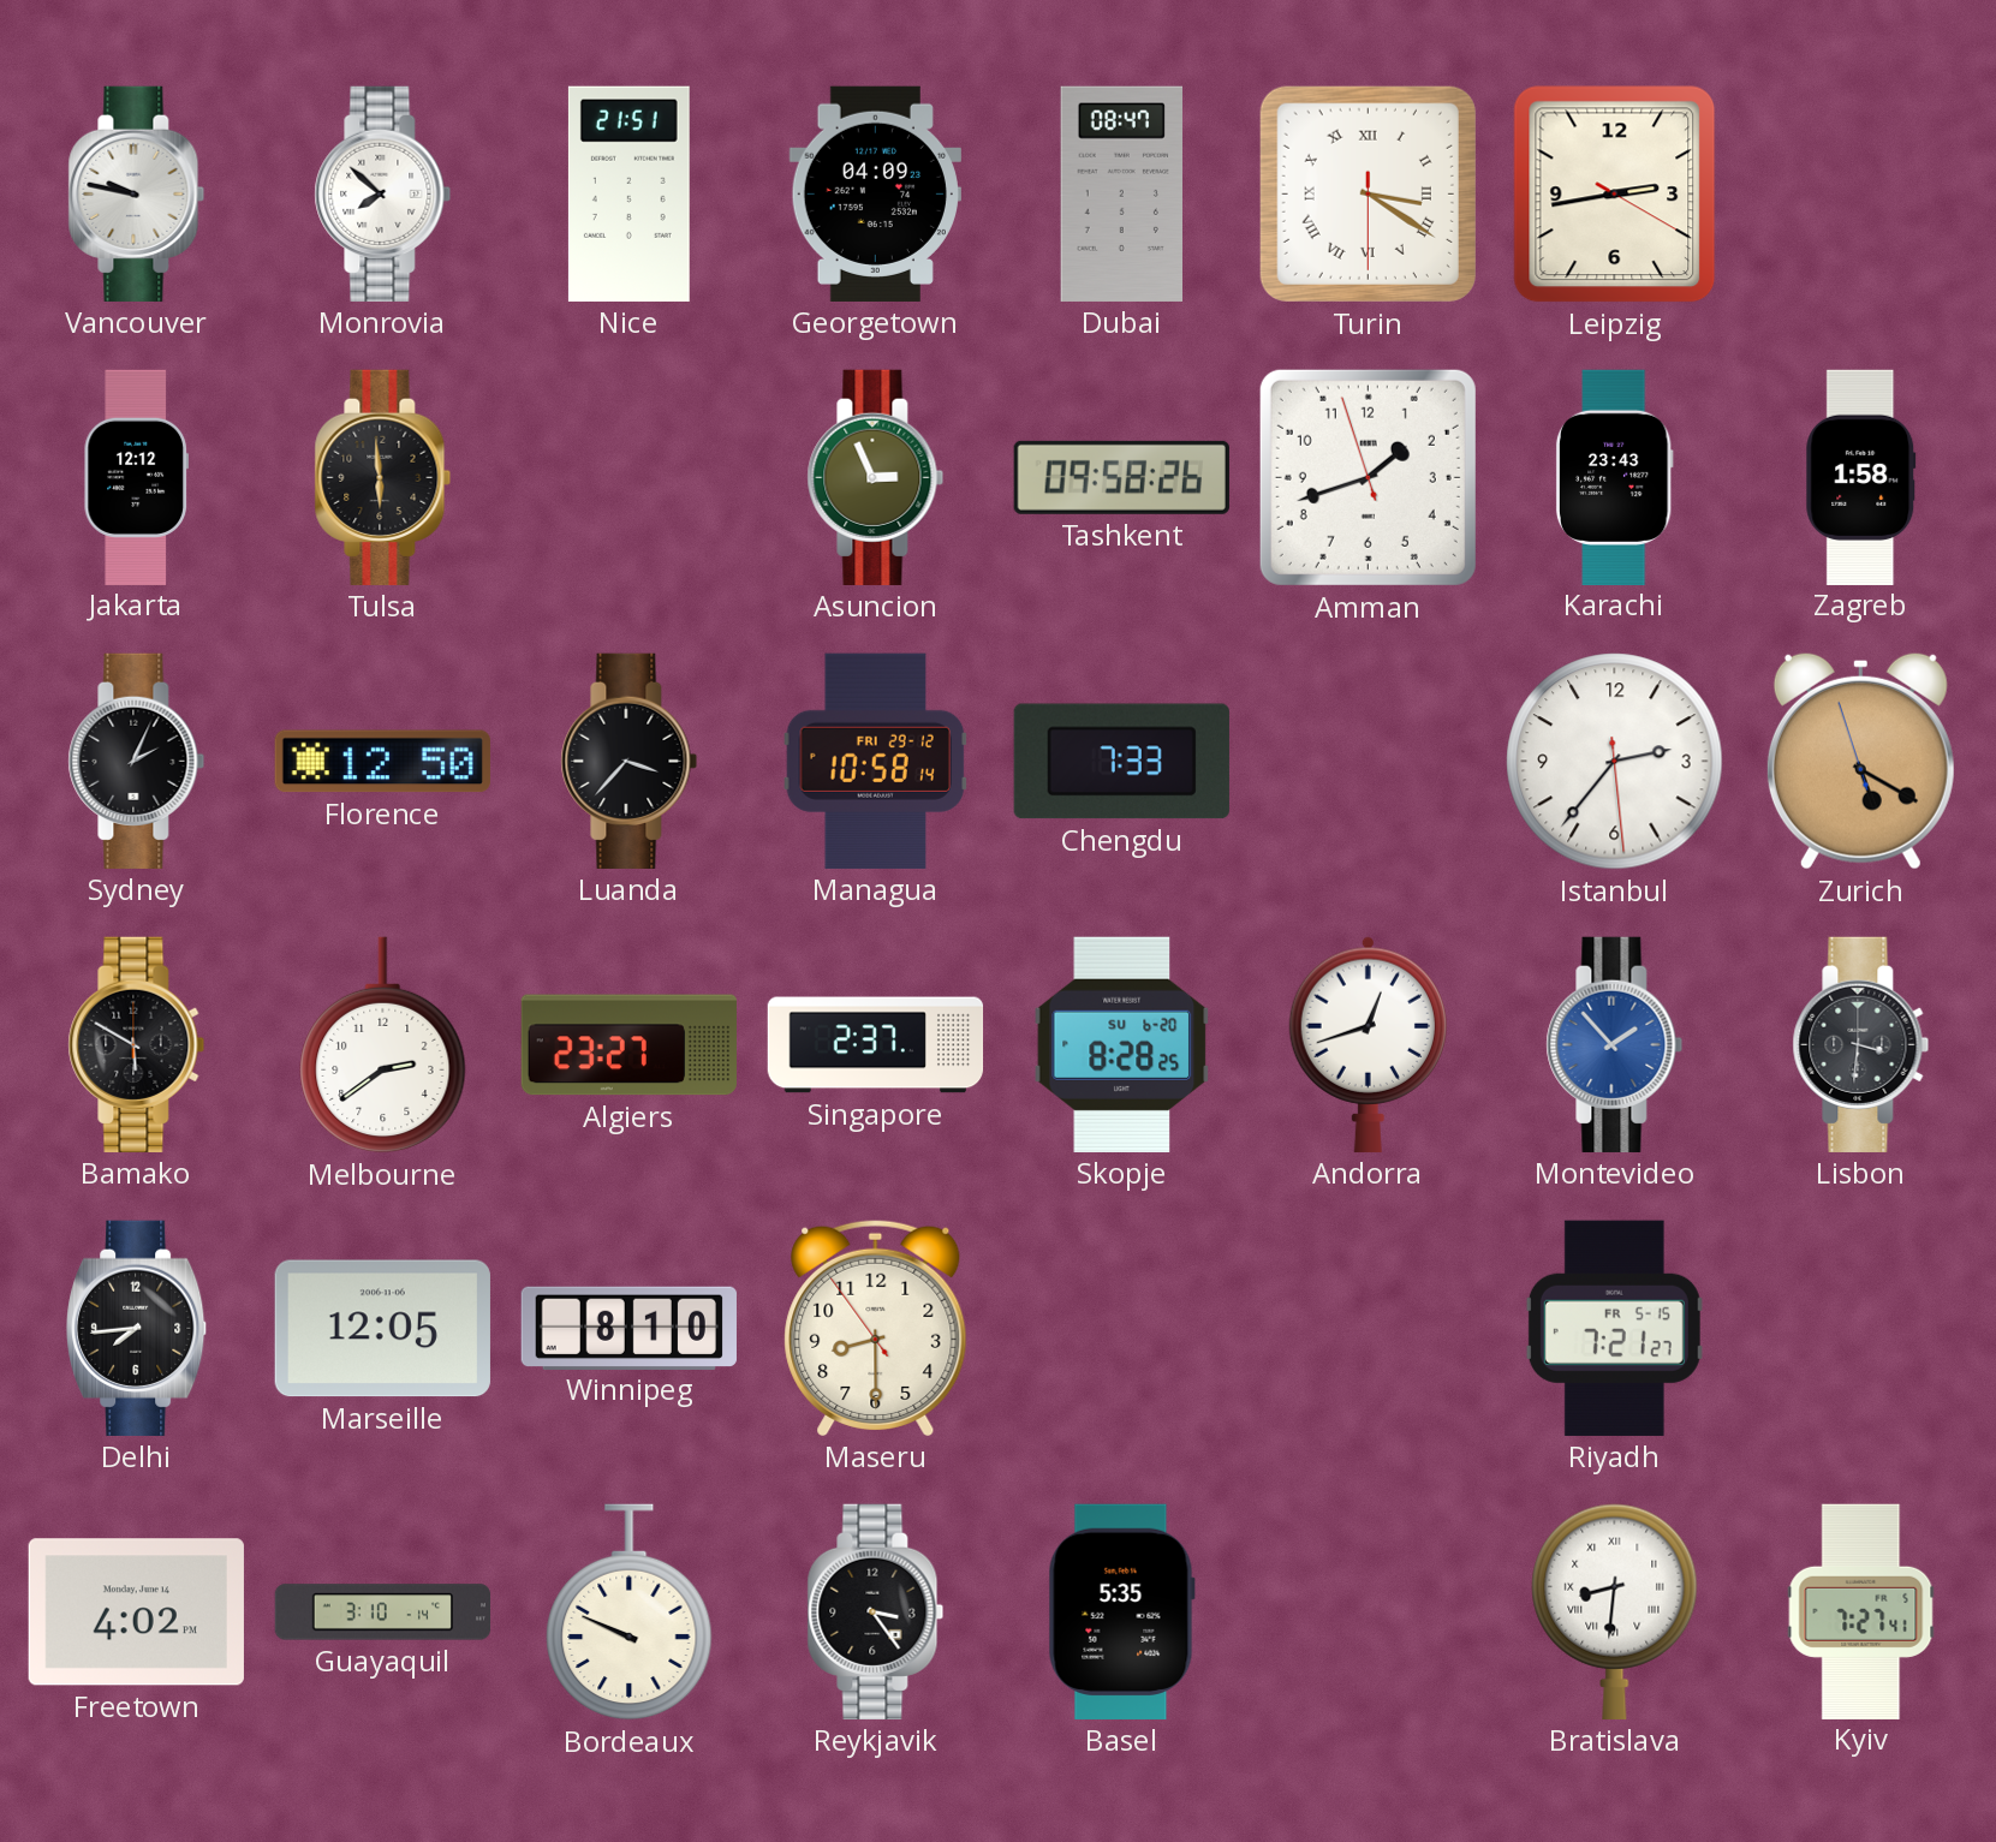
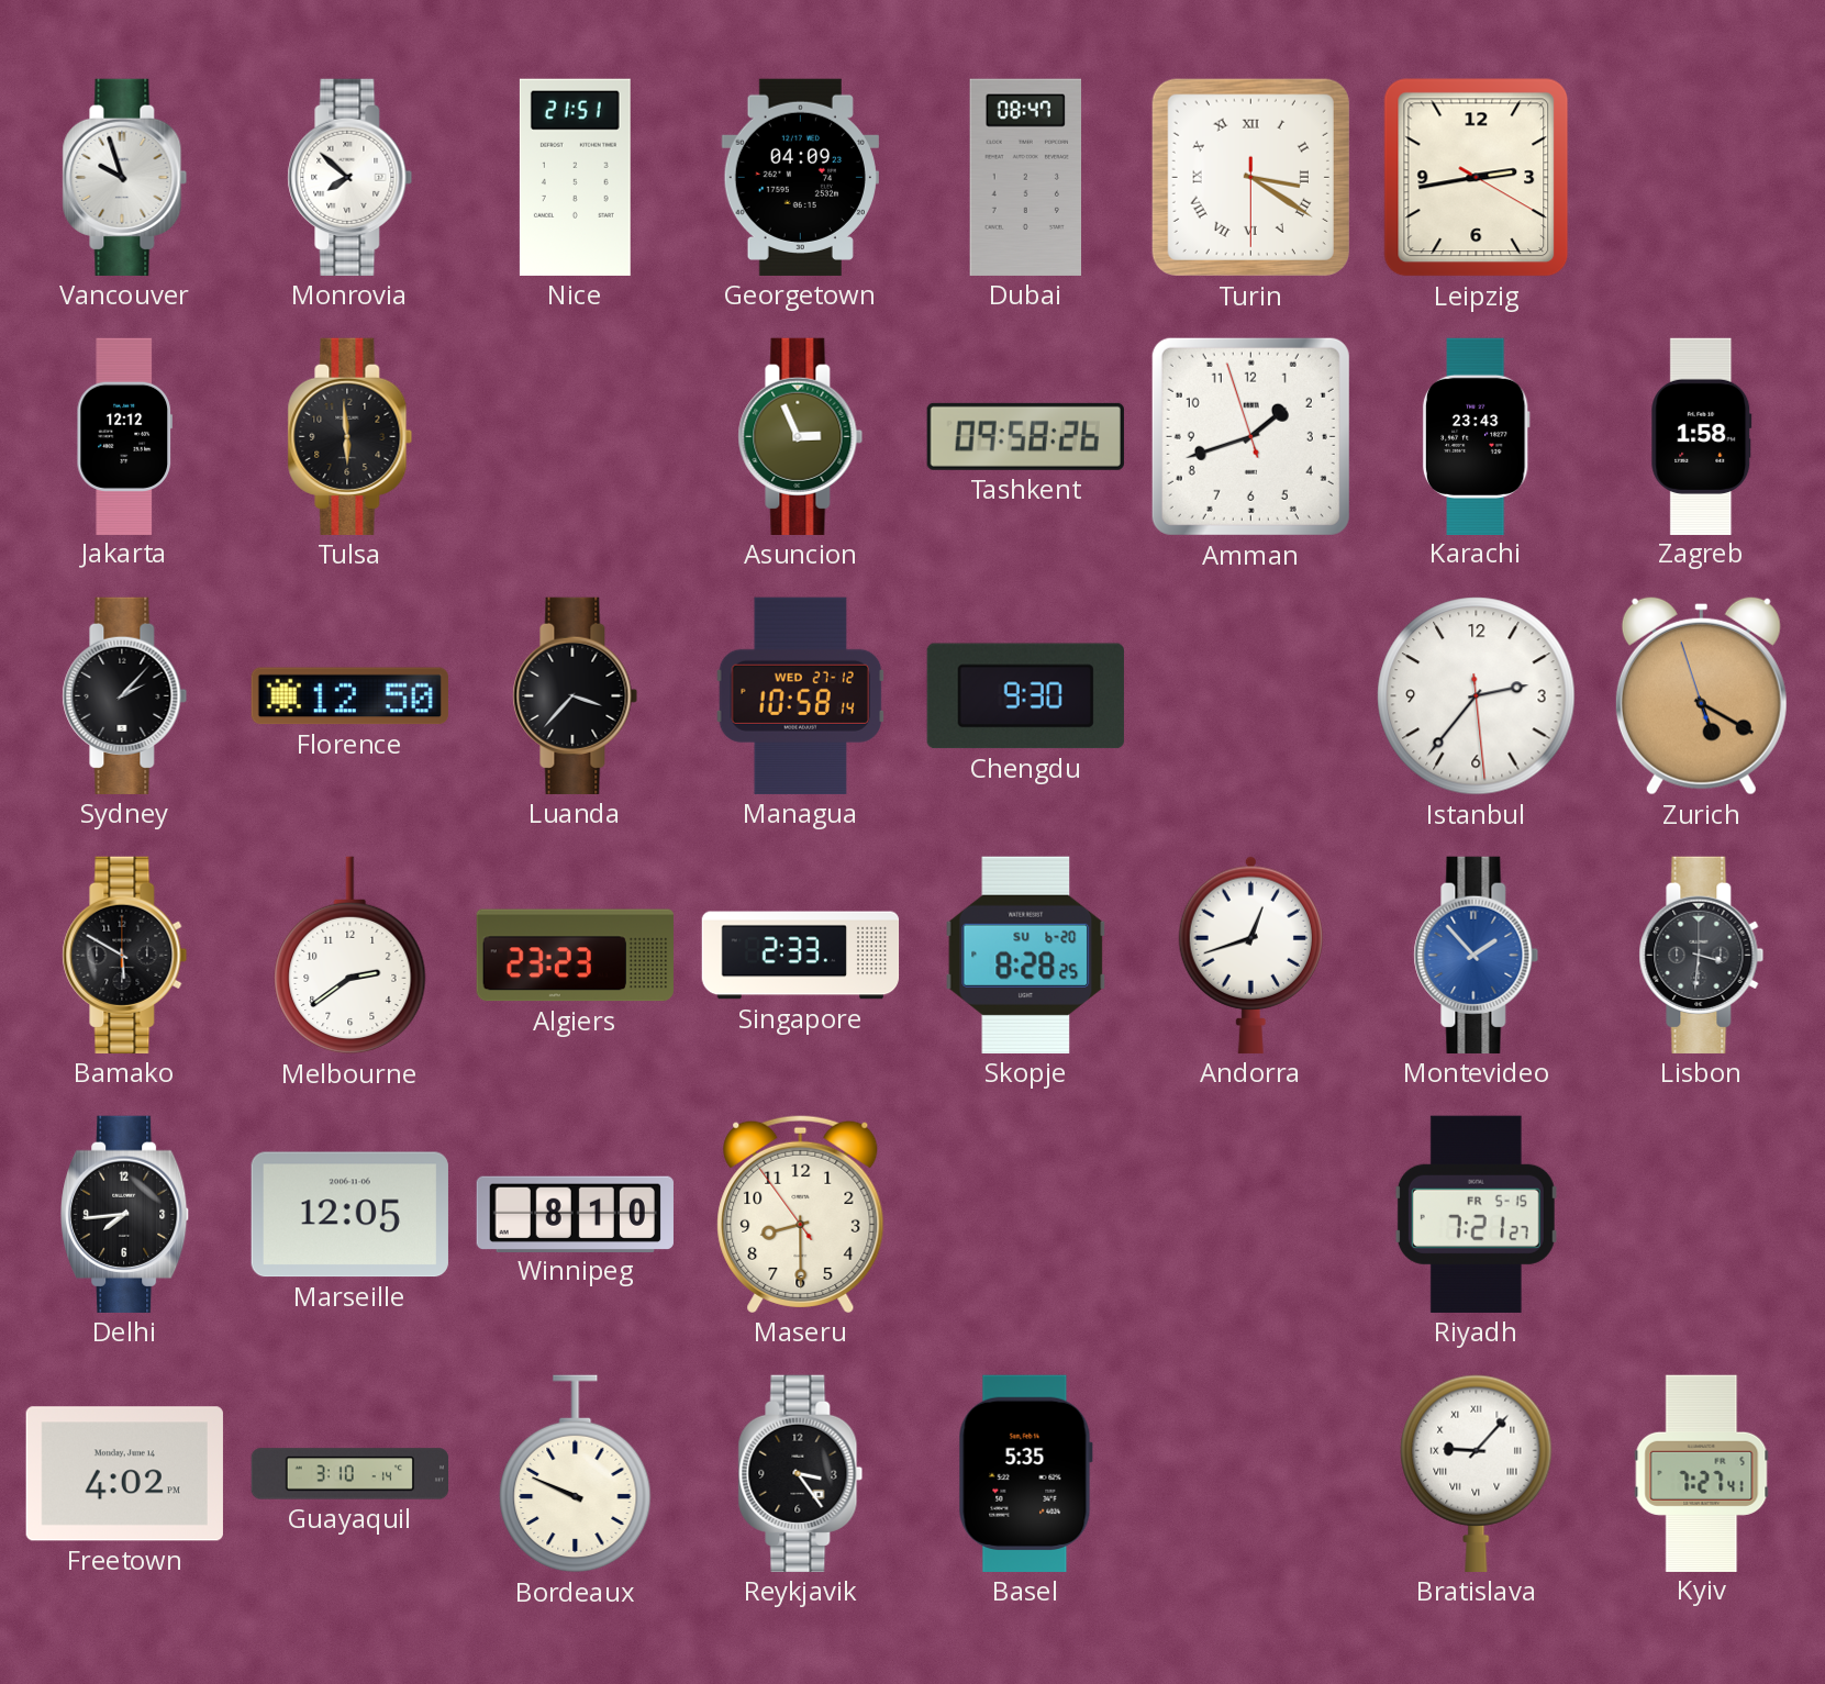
Vancouver: 9:47 -> 9:57
Sydney: 2:04 -> 2:07
Managua date: FRI 29-12 -> WED 27-12
Chengdu: 7:33 -> 9:30
Algiers: 23:27 -> 23:23
Singapore: 2:37 -> 2:33
Bratislava: 8:31 -> 9:07
